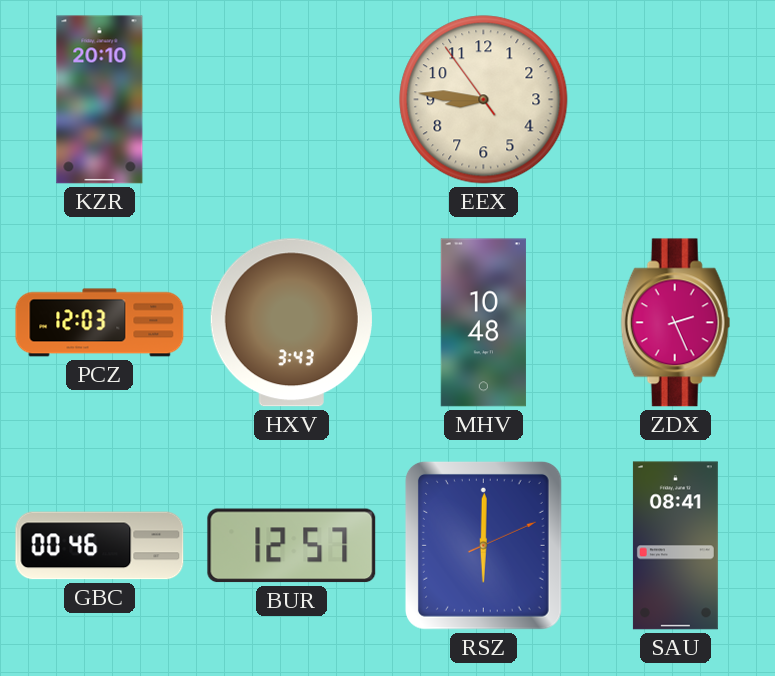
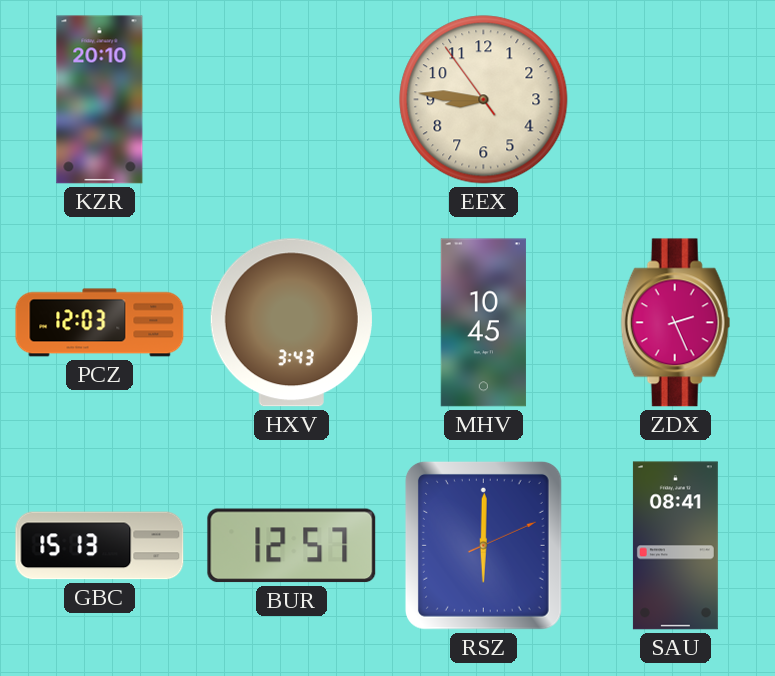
MHV: 10:48 -> 10:45
GBC: 00:46 -> 15:13
